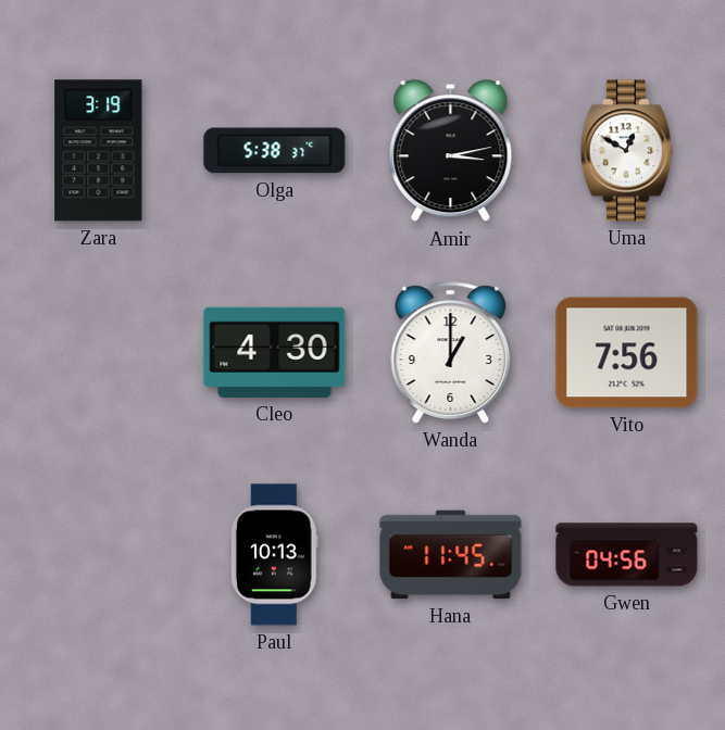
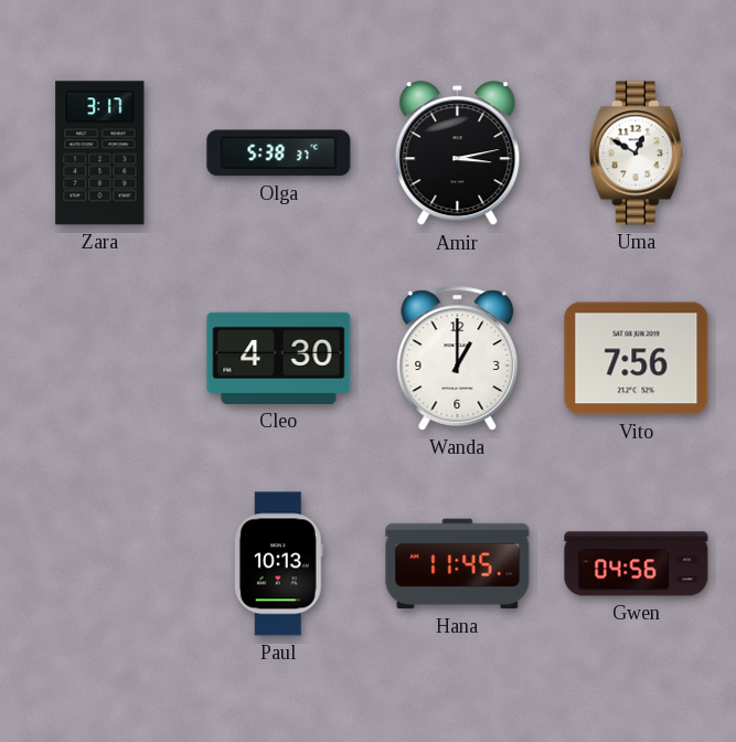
Zara: 3:19 -> 3:17
